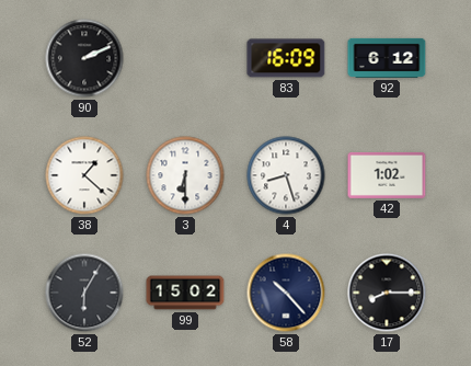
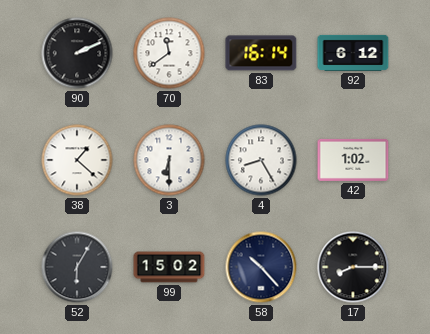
70: none -> 11:39
83: 16:09 -> 16:14
4: 8:27 -> 8:25
